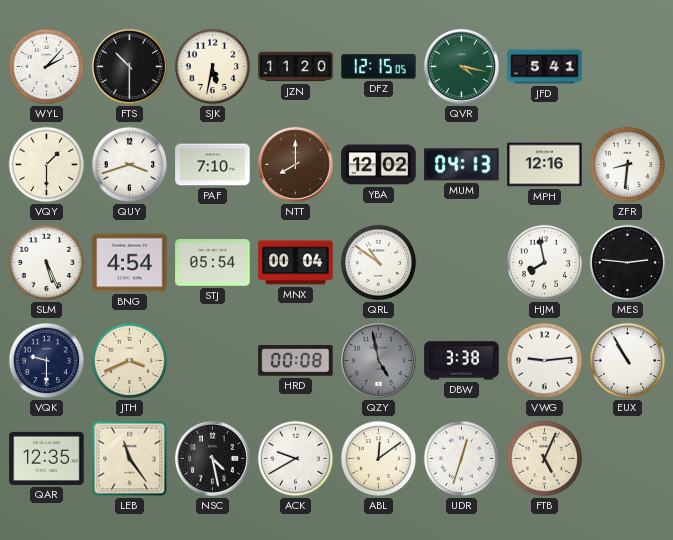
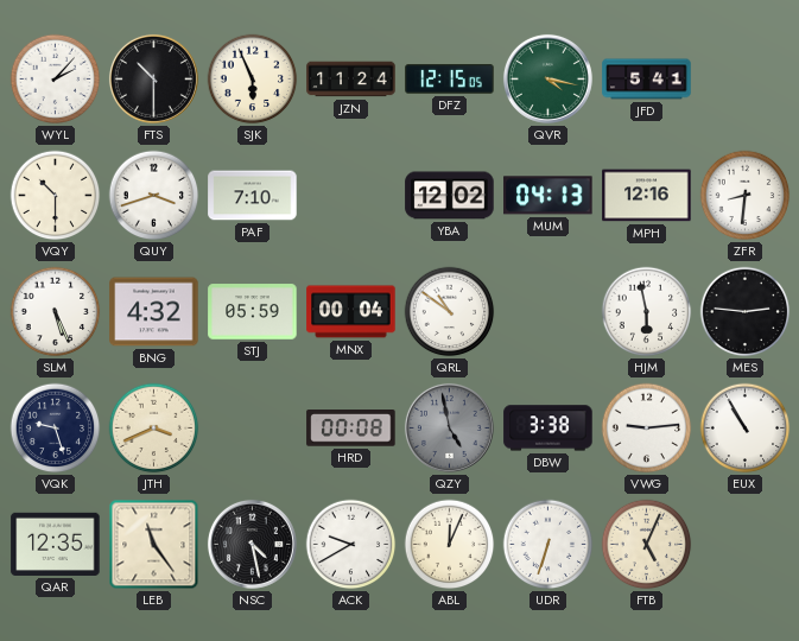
SJK: 5:32 -> 5:56
JZN: 11:20 -> 11:24
VQY: 1:30 -> 10:30
NTT: 8:00 -> none
BNG: 4:54 -> 4:32
STJ: 05:54 -> 05:59
HJM: 7:58 -> 5:58
VQK: 9:30 -> 9:27
ABL: 12:09 -> 12:04
UDR: 12:33 -> 6:33
